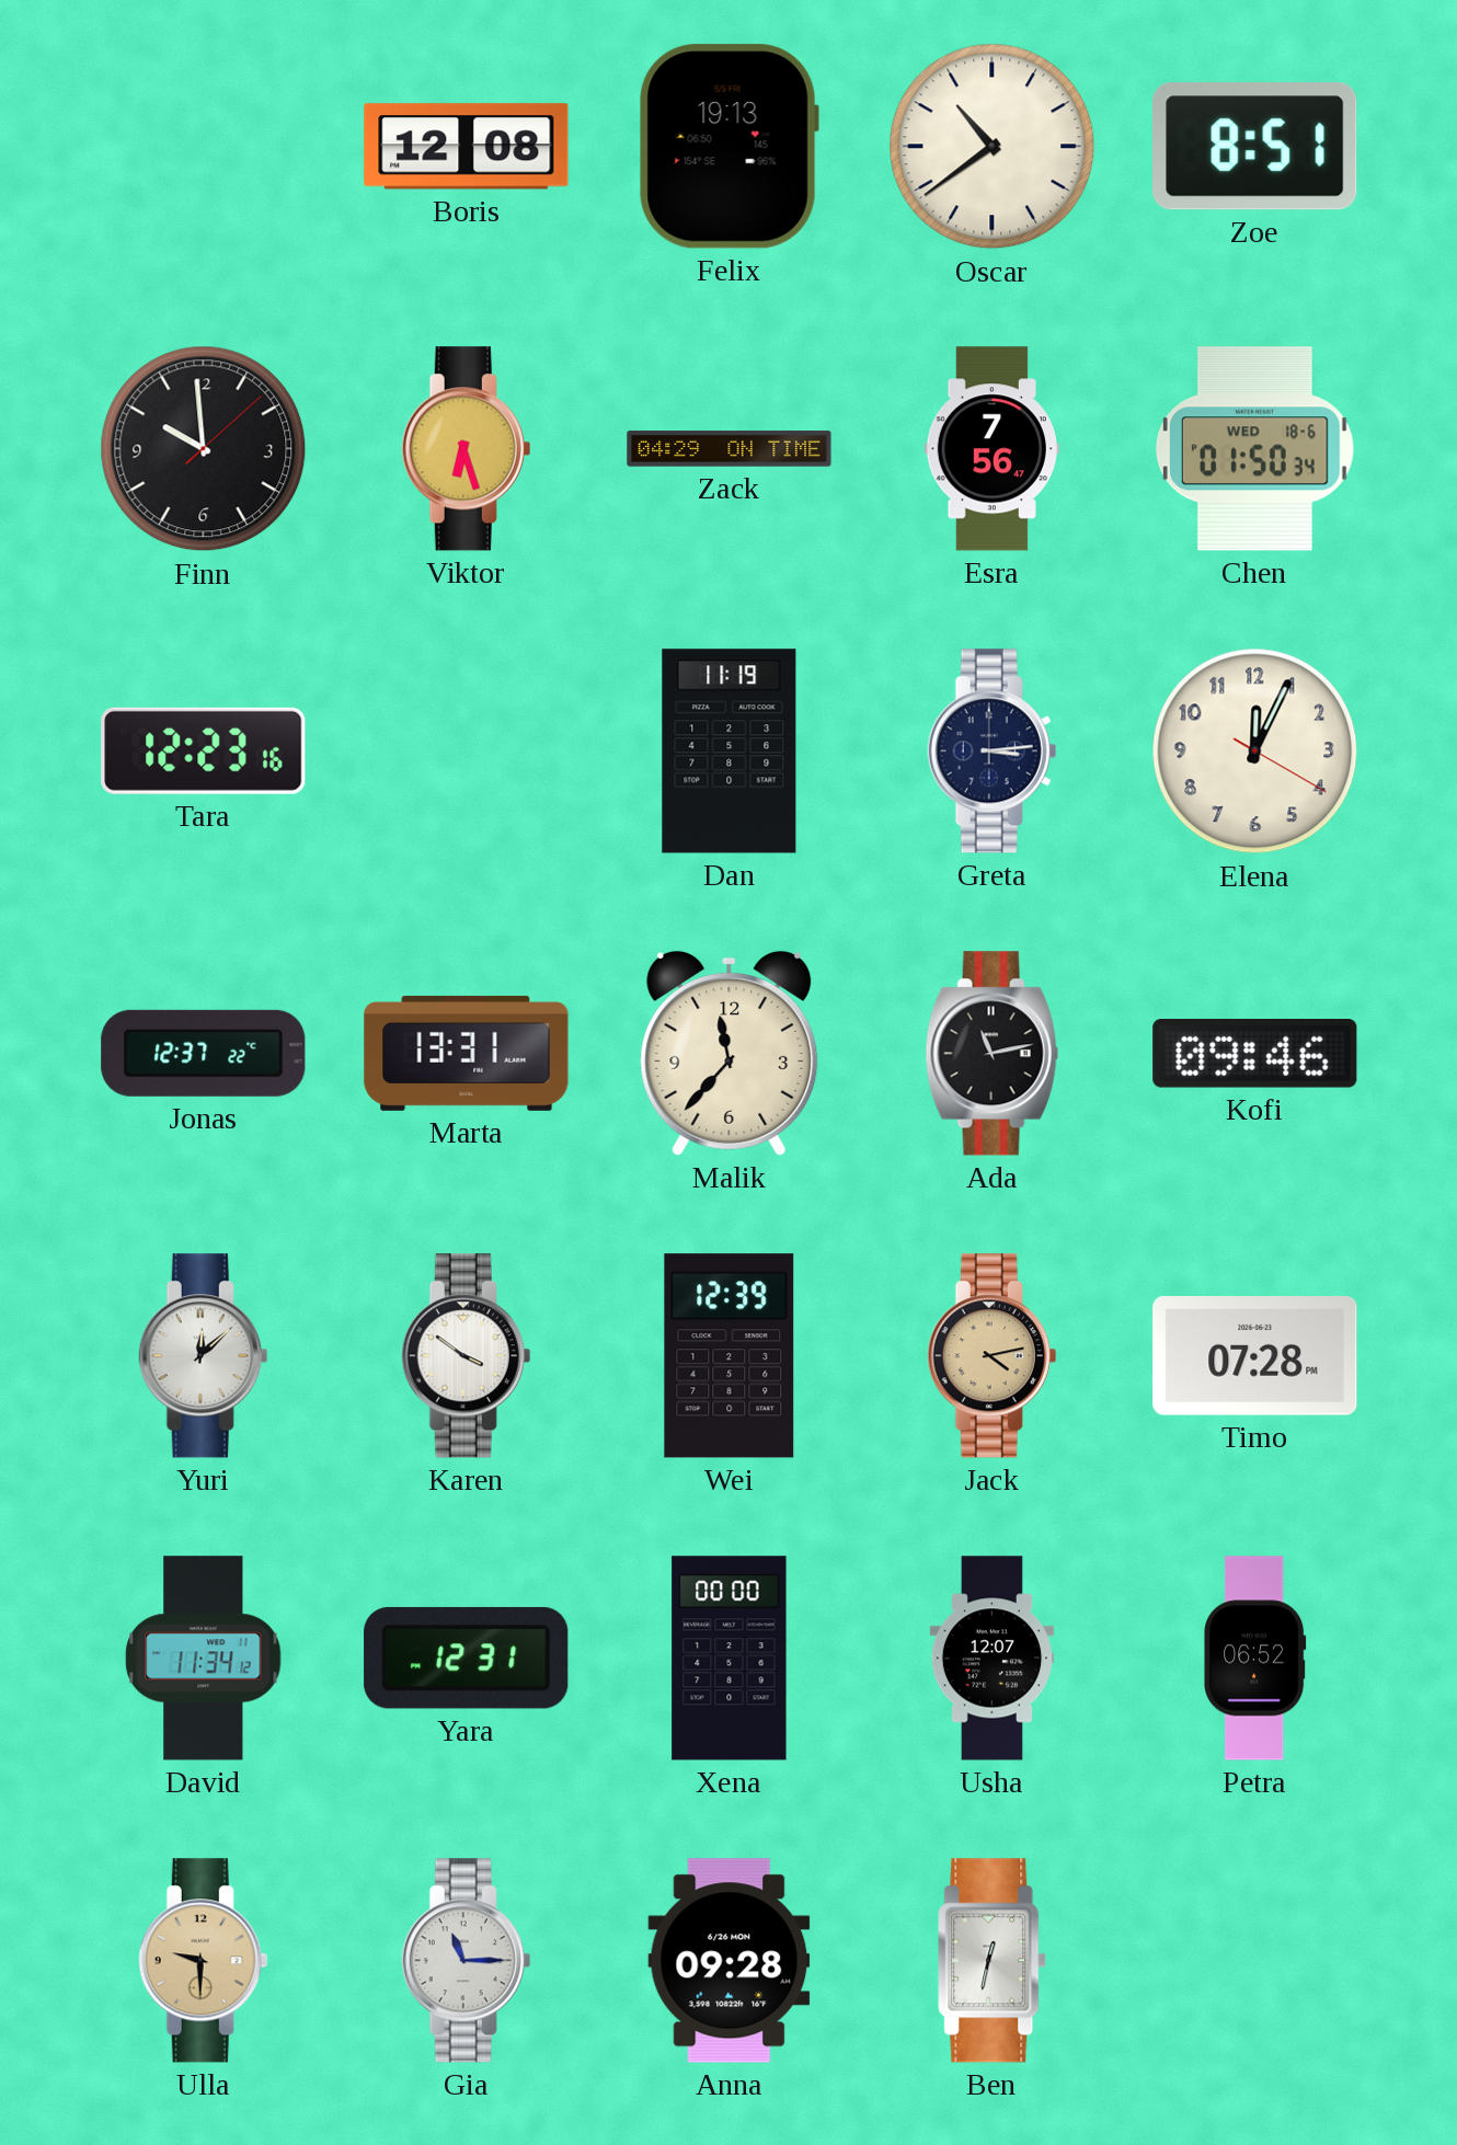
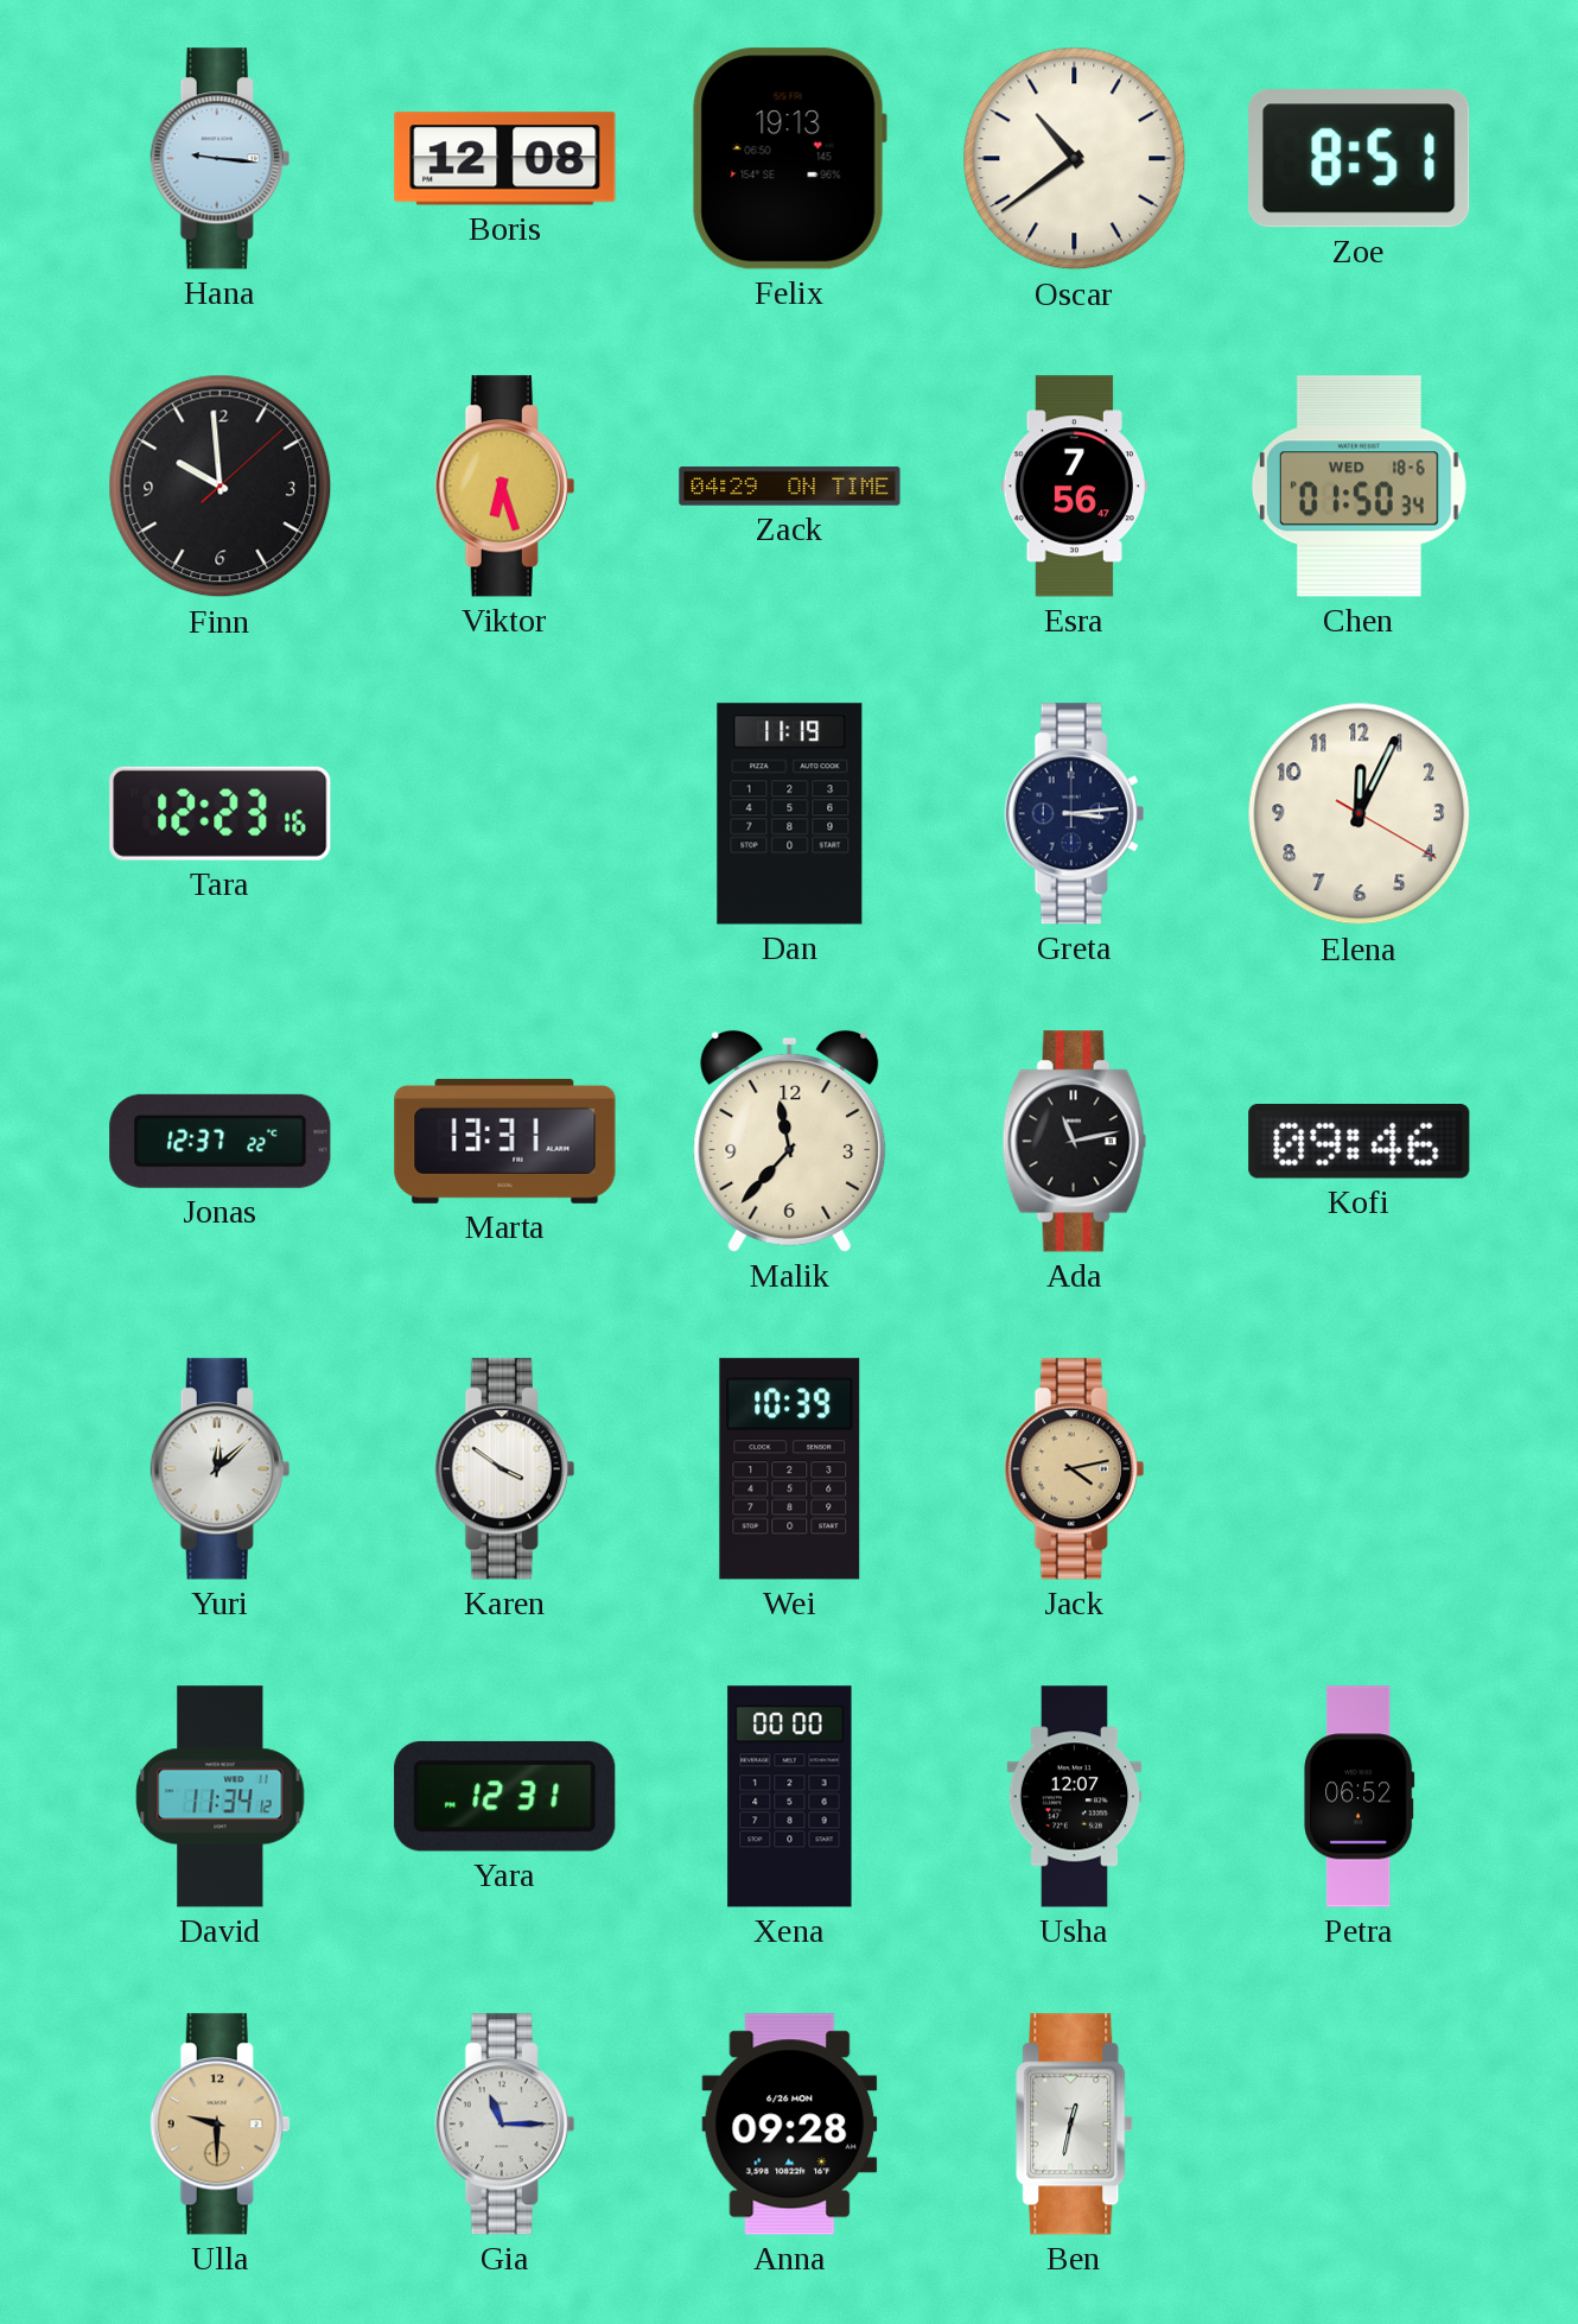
Hana: none -> 9:16
Wei: 12:39 -> 10:39
Timo: 07:28 -> none
